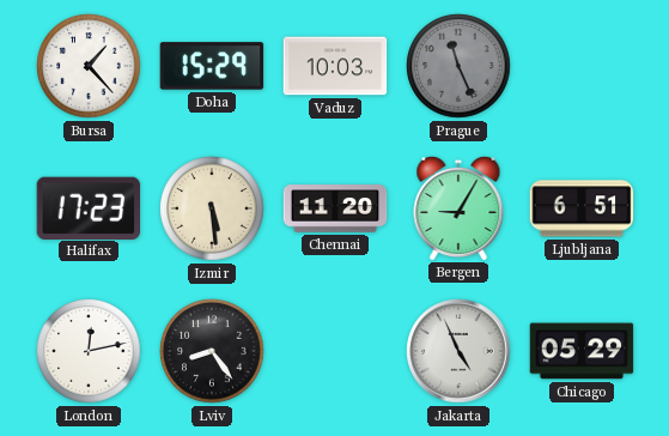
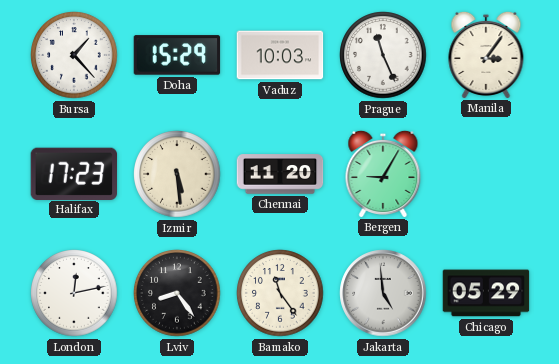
Prague dial: grey -> white
Manila: none -> 3:06
Ljubljana: 6:51 -> none
Bamako: none -> 11:24
Jakarta: 4:56 -> 4:59
